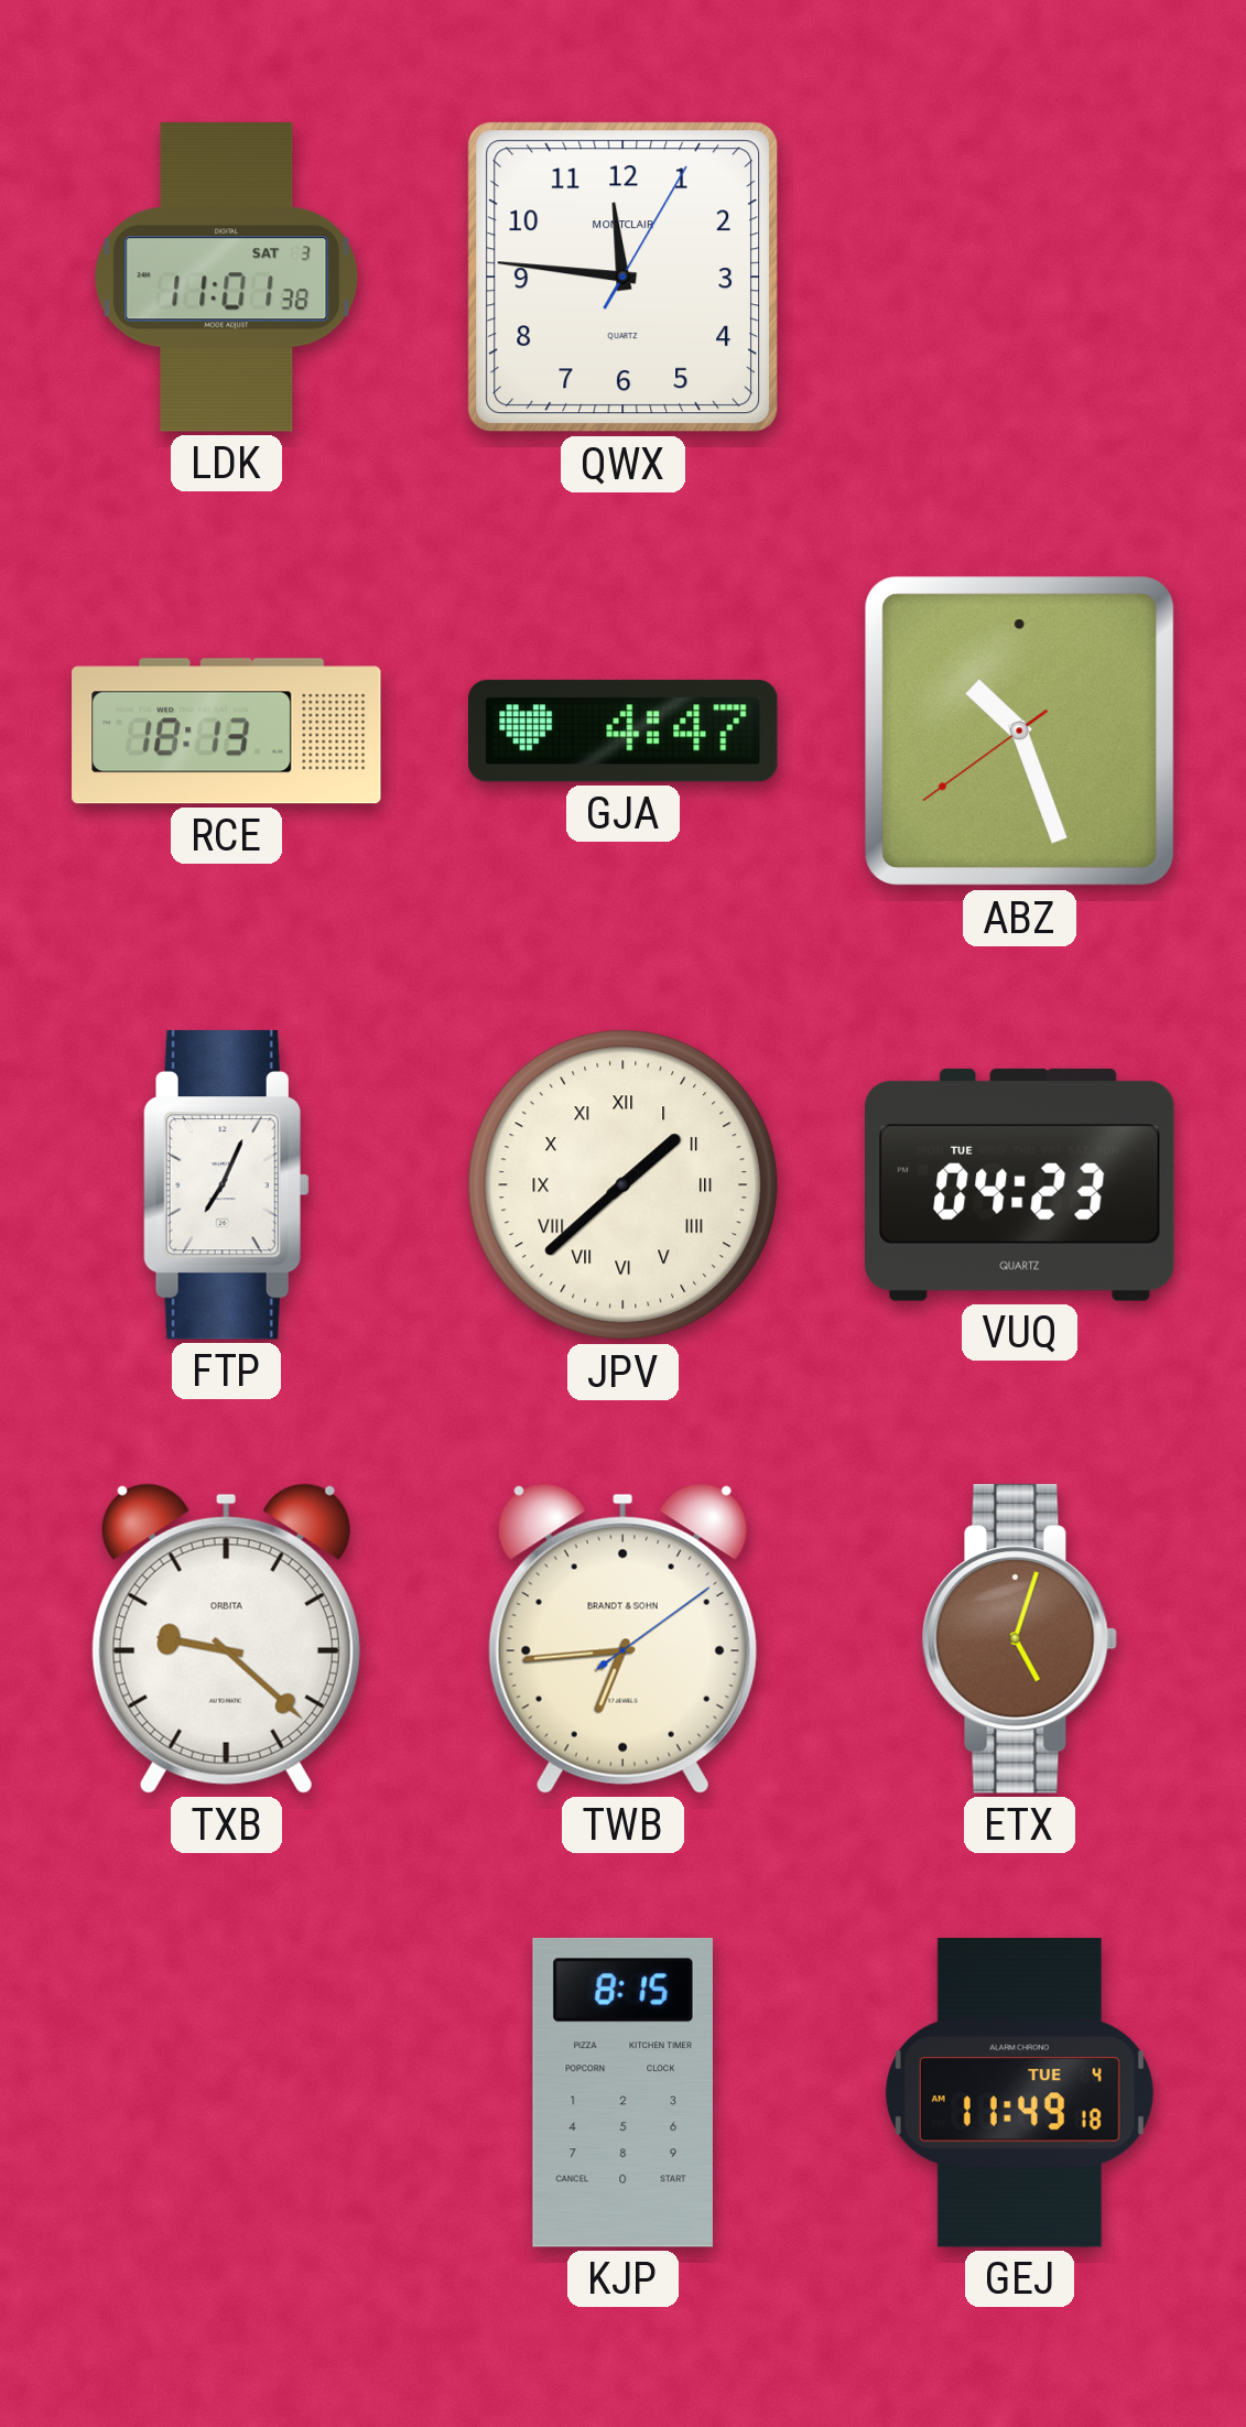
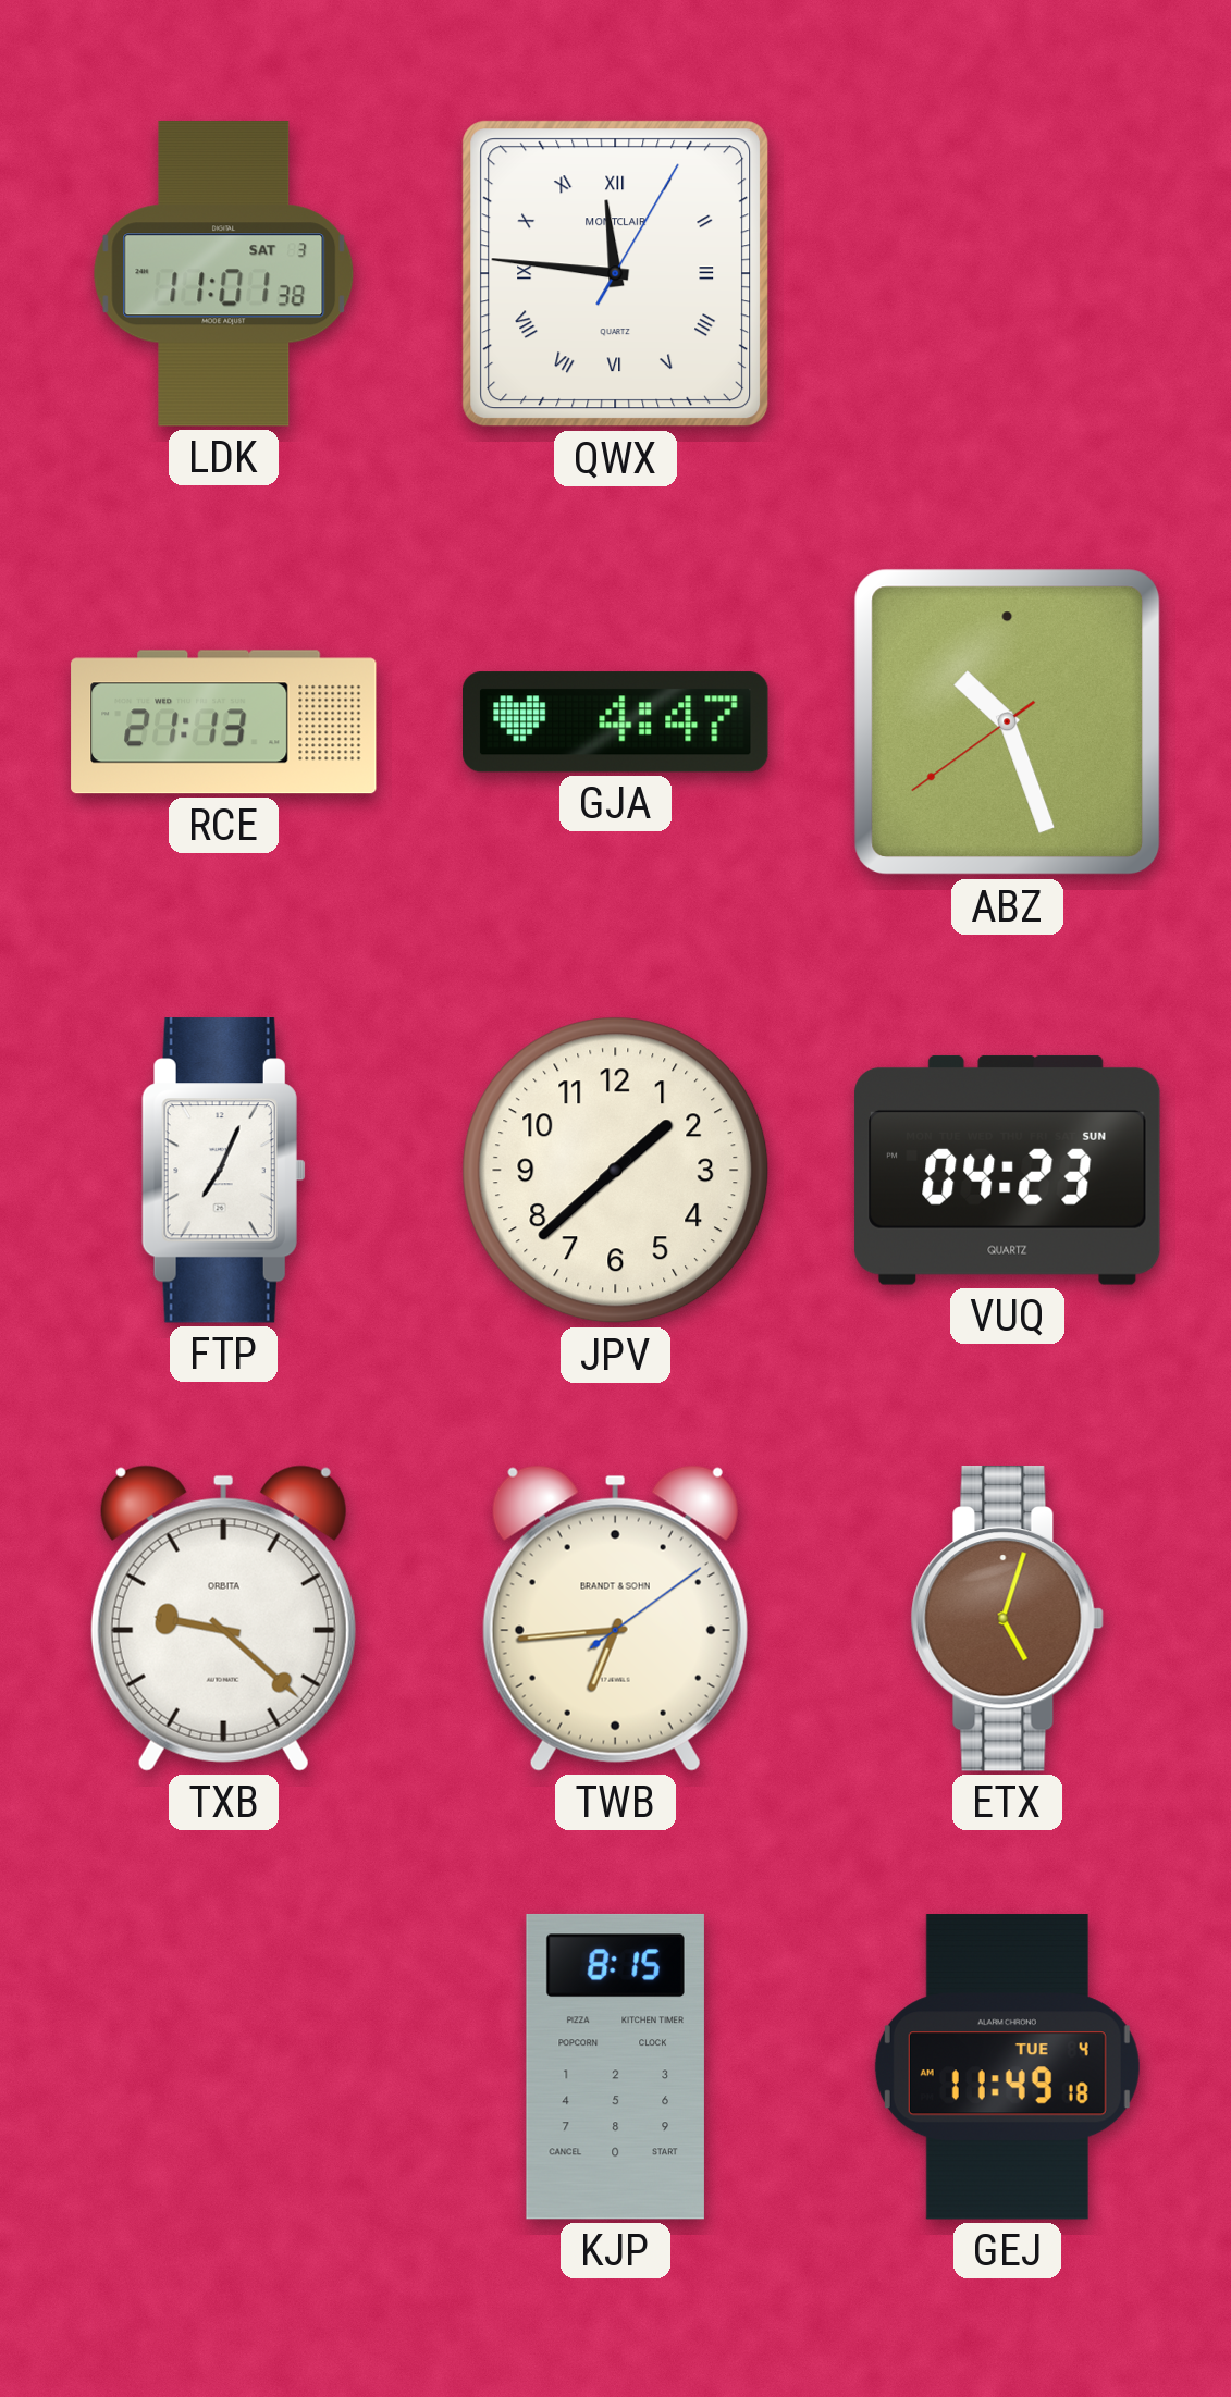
QWX numerals: Arabic -> Roman
RCE: 18:13 -> 21:13
JPV numerals: Roman -> Arabic
VUQ date: TUE -> SUN
